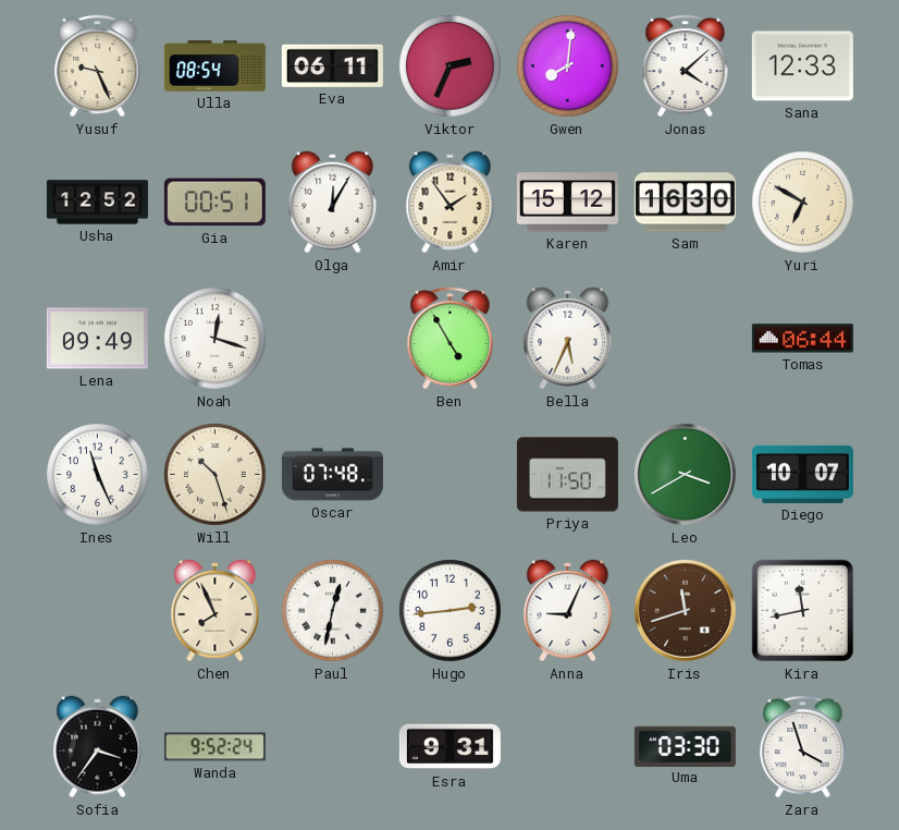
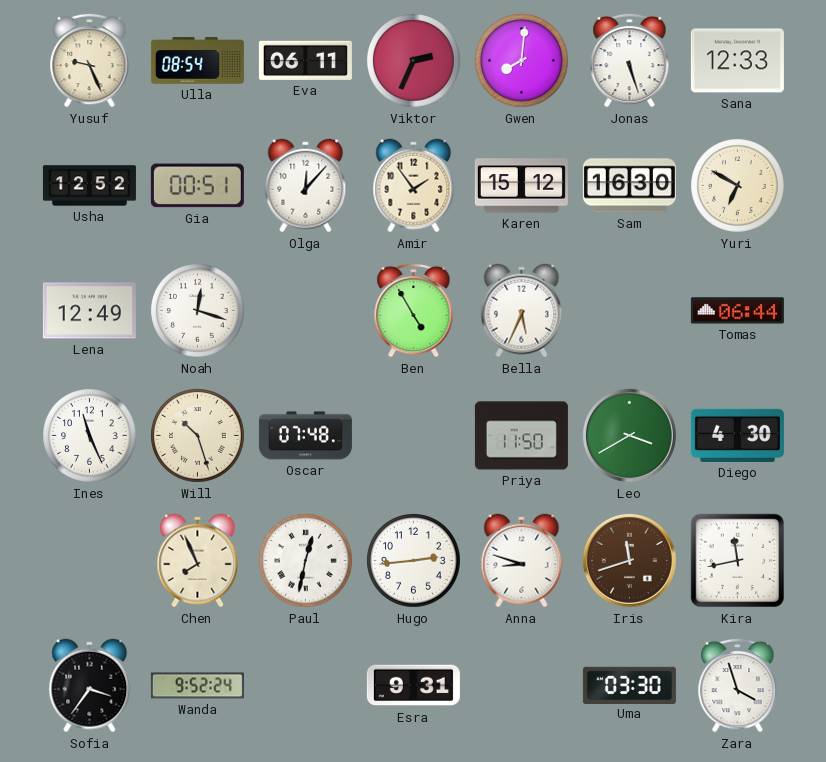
Jonas: 4:08 -> 5:27
Olga: 12:05 -> 12:07
Lena: 09:49 -> 12:49
Diego: 10:07 -> 4:30
Anna: 9:04 -> 8:48
